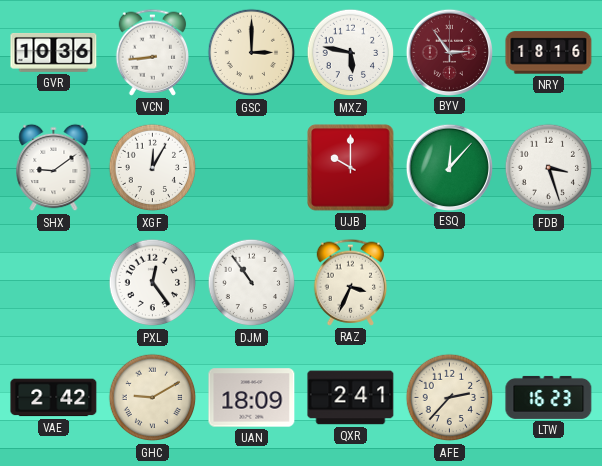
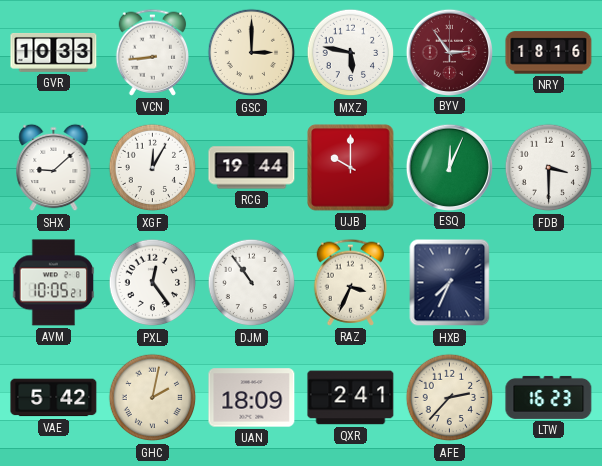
GVR: 10:36 -> 10:33
SHX: 9:09 -> 9:08
RCG: none -> 19:44
ESQ: 12:07 -> 12:04
FDB: 3:27 -> 3:30
AVM: none -> 10:05
HXB: none -> 7:34
VAE: 2:42 -> 5:42
GHC: 9:10 -> 2:02
